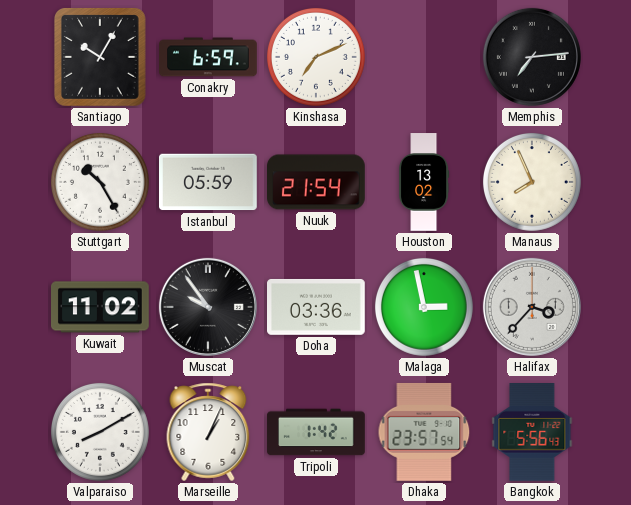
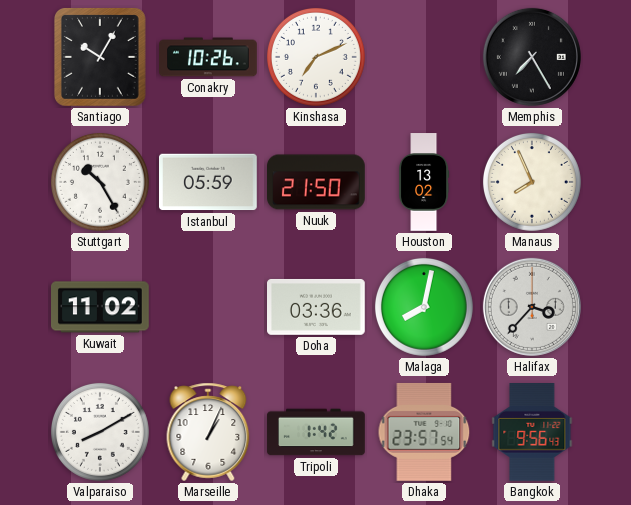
Conakry: 6:59 -> 10:26
Memphis: 7:14 -> 7:25
Nuuk: 21:54 -> 21:50
Muscat: 9:54 -> none
Malaga: 2:58 -> 8:02
Bangkok: 5:56 -> 9:56
